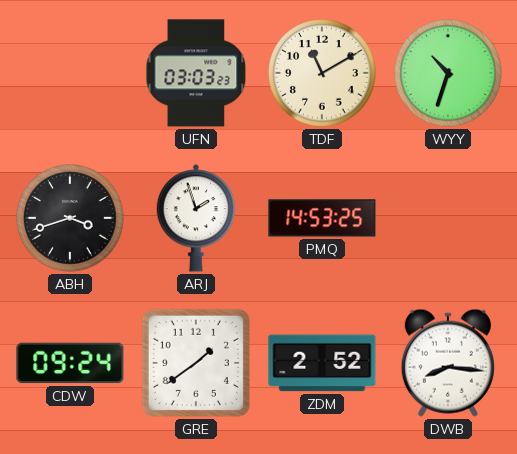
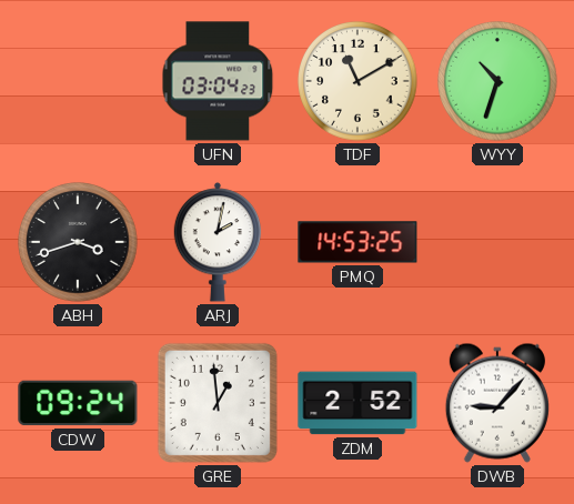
UFN: 03:03 -> 03:04
ARJ: 1:57 -> 2:02
GRE: 1:39 -> 12:59
DWB: 8:16 -> 9:07
